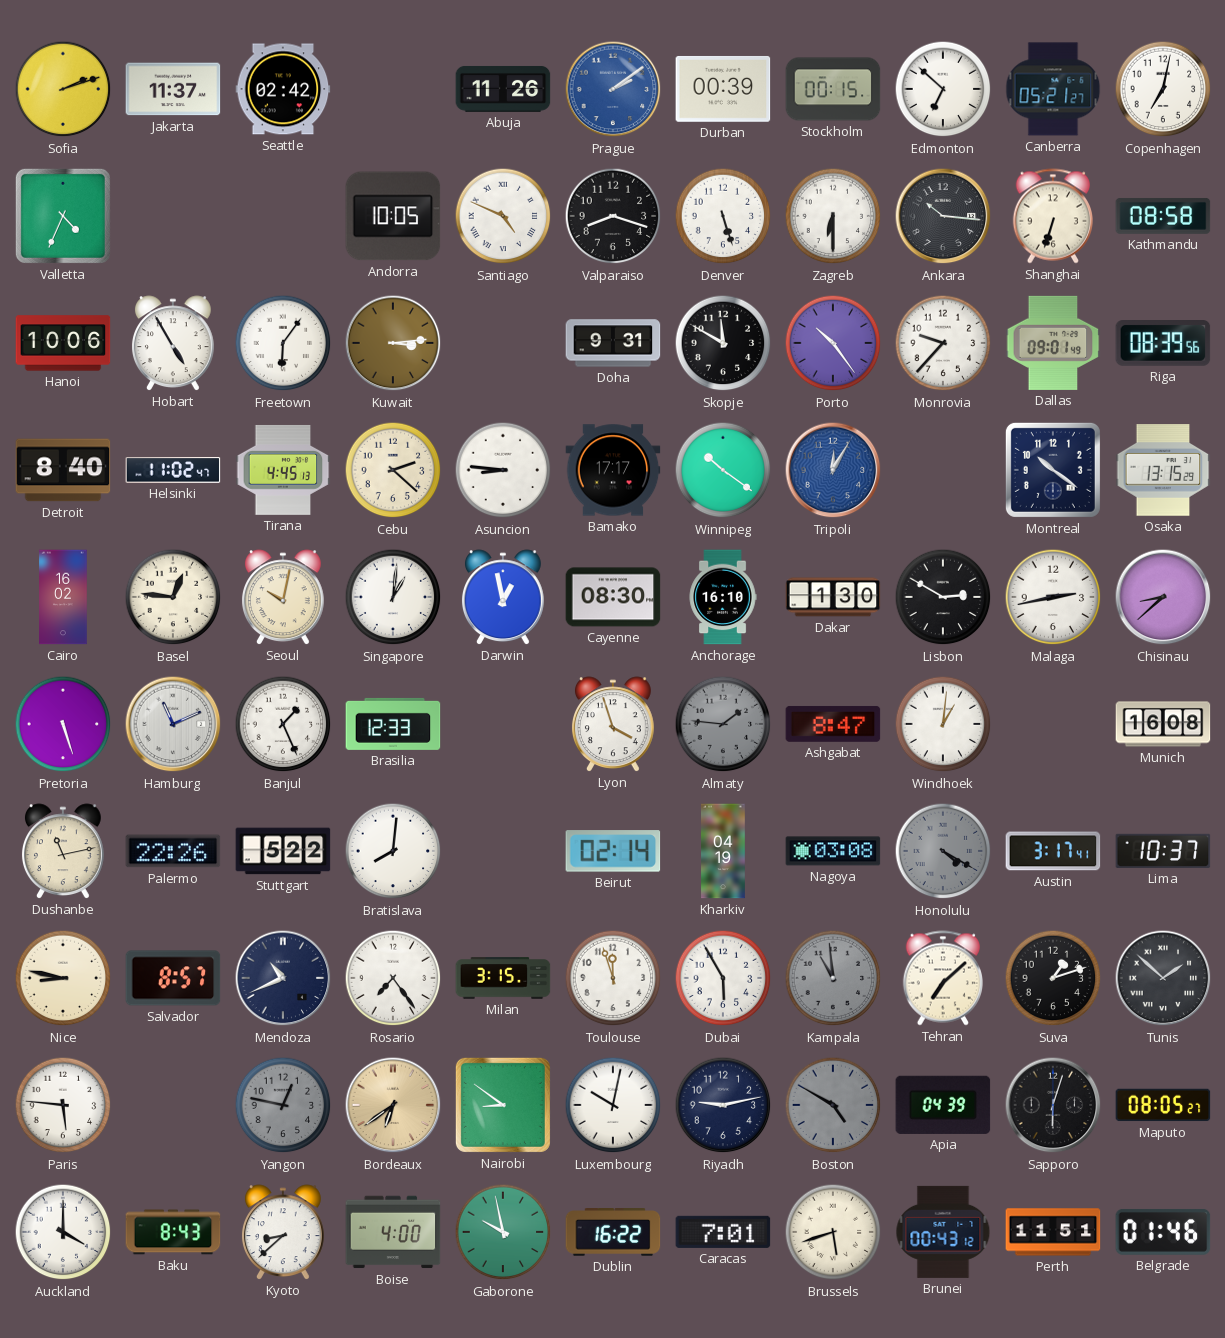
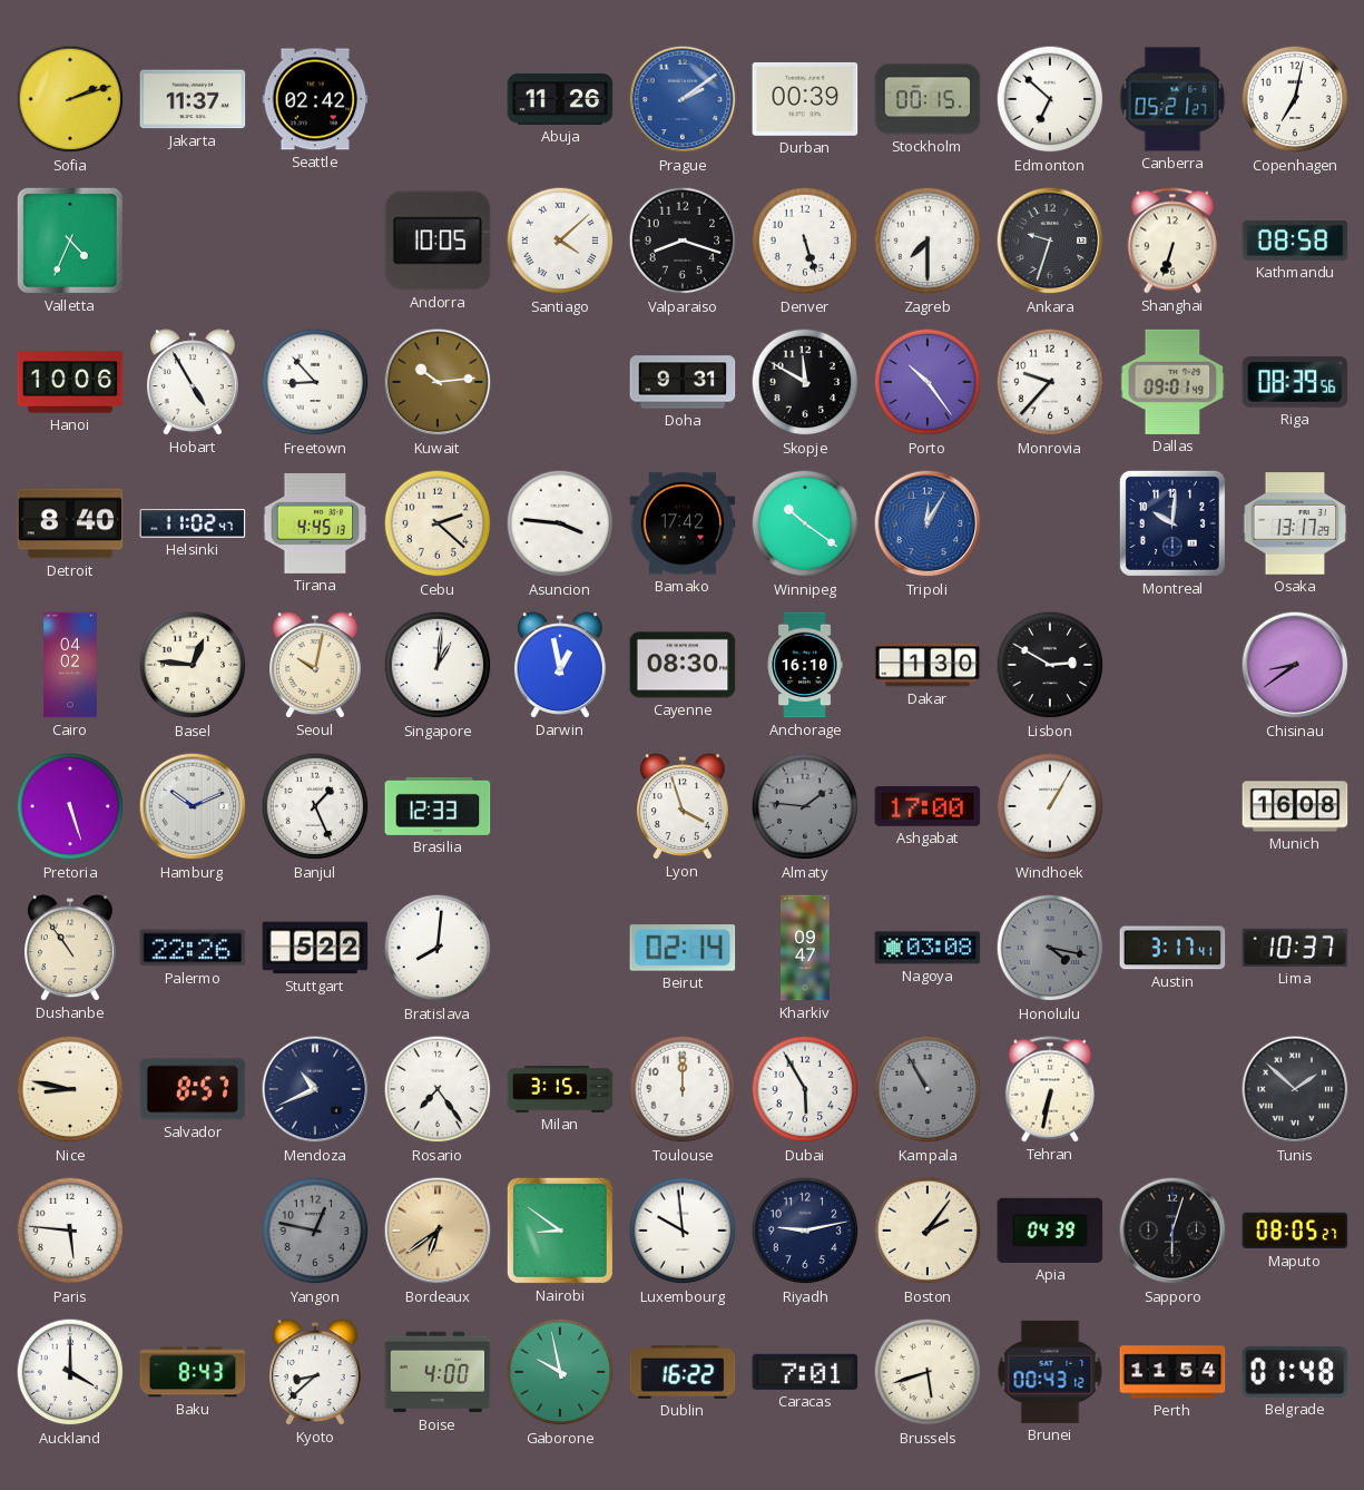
Santiago: 4:49 -> 4:08
Zagreb: 6:30 -> 7:30
Ankara: 10:16 -> 9:33
Freetown: 6:06 -> 8:53
Kuwait: 3:14 -> 10:14
Asuncion: 8:46 -> 3:46
Bamako: 17:17 -> 17:42
Montreal: 10:21 -> 10:01
Osaka: 13:15 -> 13:17
Cairo: 16:02 -> 04:02
Malaga: 2:43 -> none
Chisinau: 8:38 -> 8:39
Hamburg: 11:11 -> 10:11
Ashgabat: 8:47 -> 17:00
Windhoek: 1:01 -> 1:05
Dushanbe: 11:13 -> 10:54
Kharkiv: 04:19 -> 09:47
Honolulu: 4:20 -> 4:17
Toulouse: 11:57 -> 12:00
Kampala: 10:59 -> 10:55
Tehran: 7:08 -> 6:32
Suva: 1:12 -> none
Luxembourg: 10:02 -> 9:59
Boston: 4:50 -> 2:06
Boston dial: grey -> cream
Perth: 11:51 -> 11:54
Belgrade: 01:46 -> 01:48
